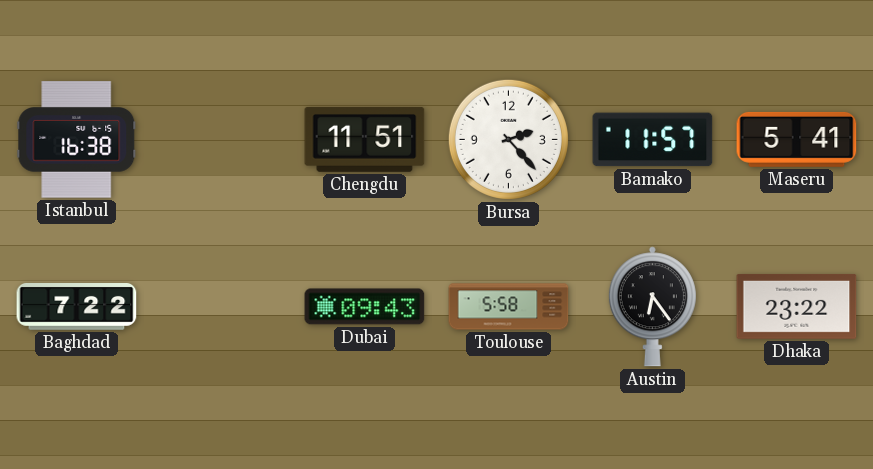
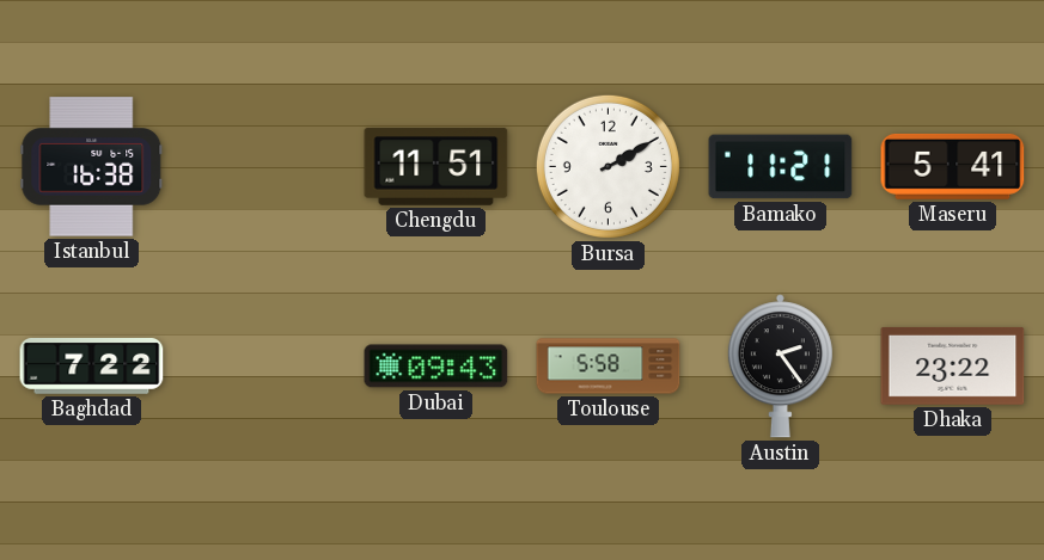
Bursa: 2:23 -> 2:10
Bamako: 11:57 -> 11:21
Austin: 6:24 -> 2:24
